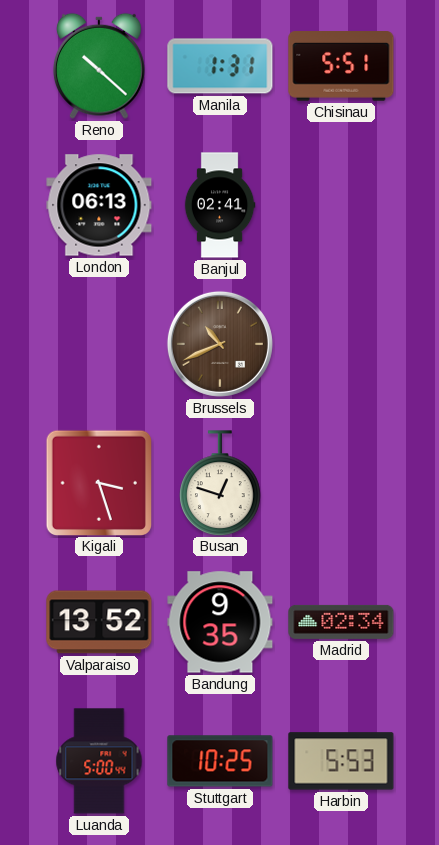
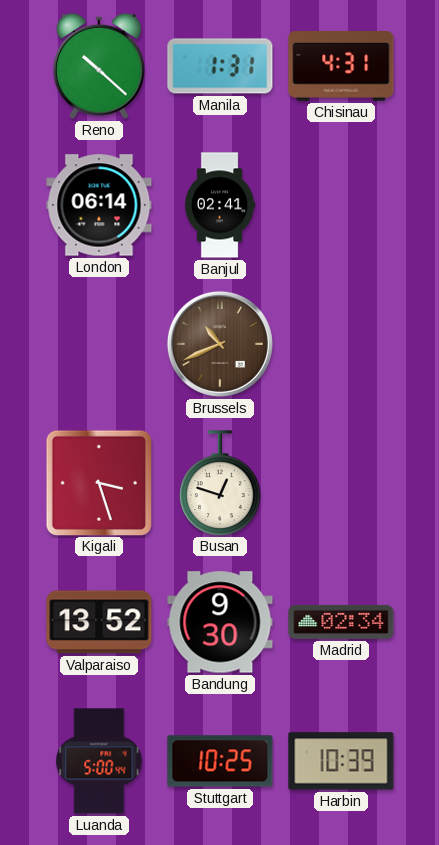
Chisinau: 5:51 -> 4:31
London: 06:13 -> 06:14
Bandung: 9:35 -> 9:30
Harbin: 5:53 -> 10:39
